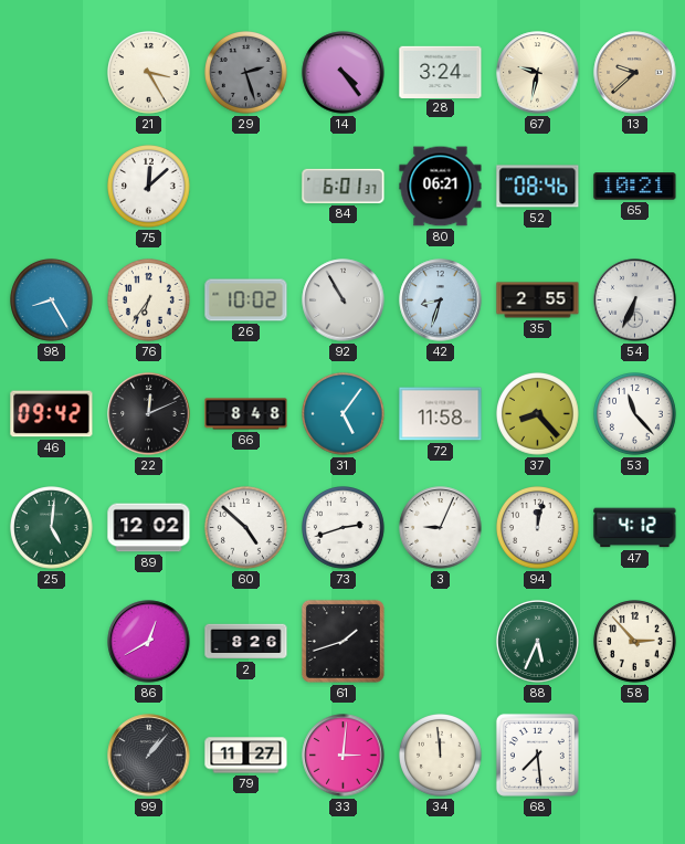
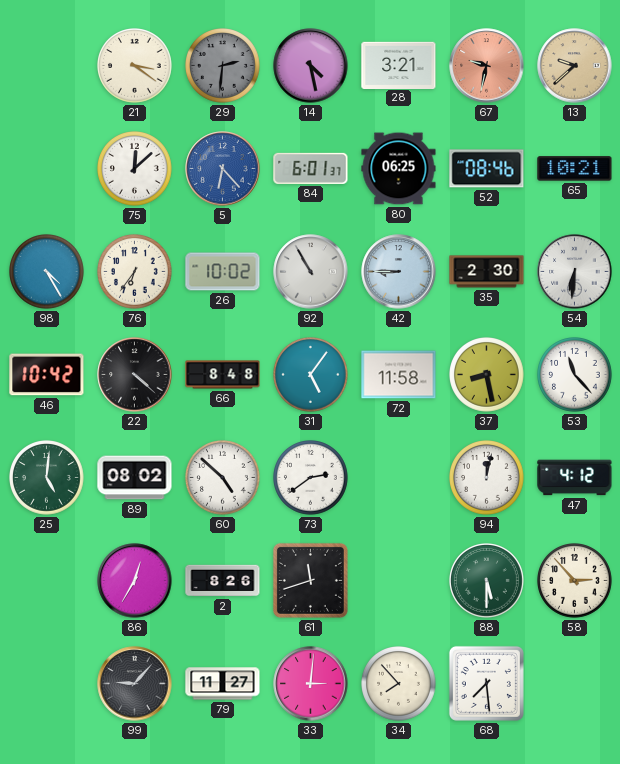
21: 3:25 -> 3:21
29: 2:27 -> 2:31
14: 4:24 -> 4:28
28: 3:24 -> 3:21
67 dial: cream -> salmon
5: none -> 6:23
80: 06:21 -> 06:25
98: 8:25 -> 4:25
42: 8:33 -> 8:45
35: 2:55 -> 2:30
54: 6:34 -> 6:31
46: 09:42 -> 10:42
22: 12:11 -> 4:22
37: 8:23 -> 8:28
89: 12:02 -> 08:02
73: 2:42 -> 2:39
3: 9:04 -> none
86: 12:40 -> 12:35
61: 1:42 -> 11:42
88: 5:34 -> 5:30
99: 1:07 -> 9:07
34: 11:59 -> 7:53
